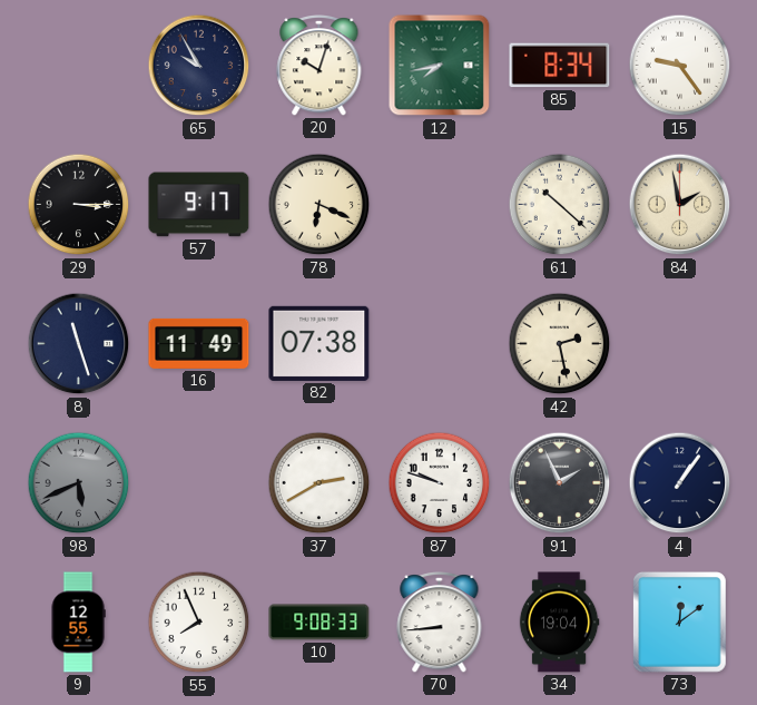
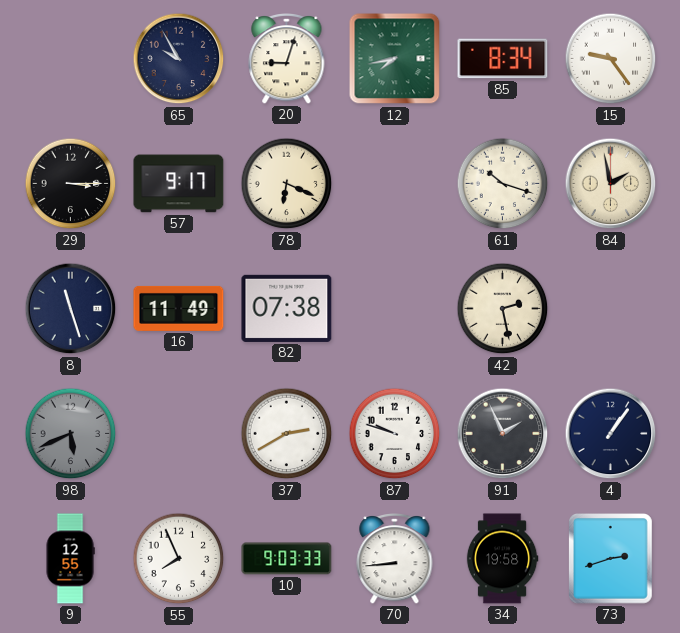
20: 10:03 -> 9:03
61: 10:22 -> 10:18
10: 9:08 -> 9:03
34: 19:04 -> 19:58
73: 12:09 -> 2:42
